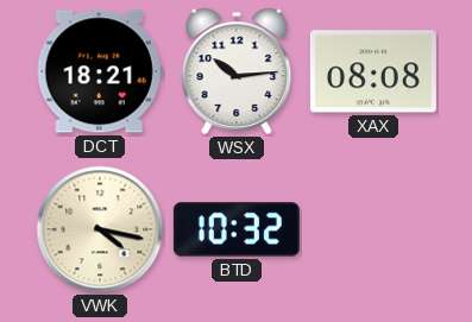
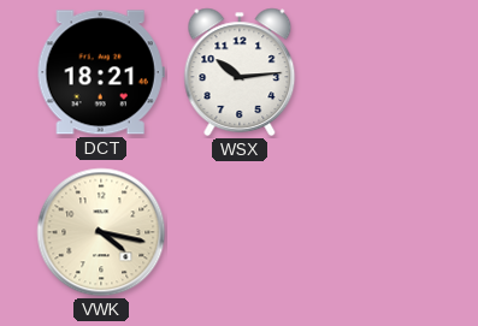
XAX: 08:08 -> none
BTD: 10:32 -> none
